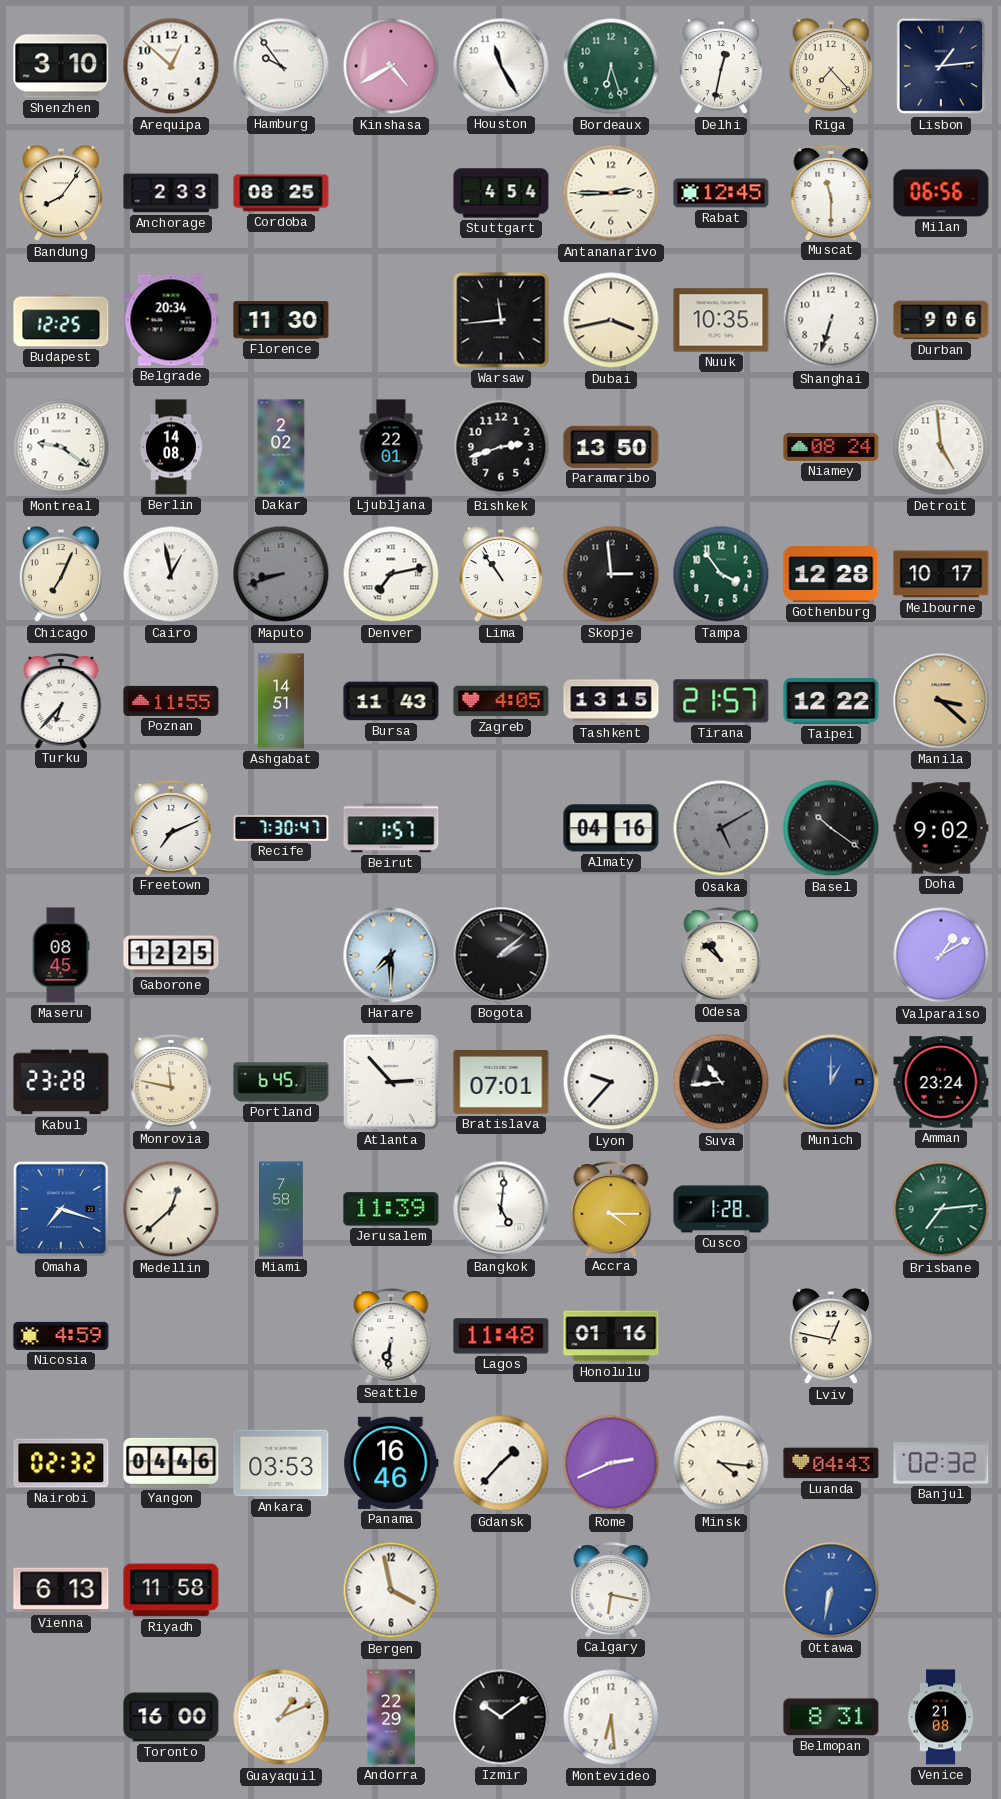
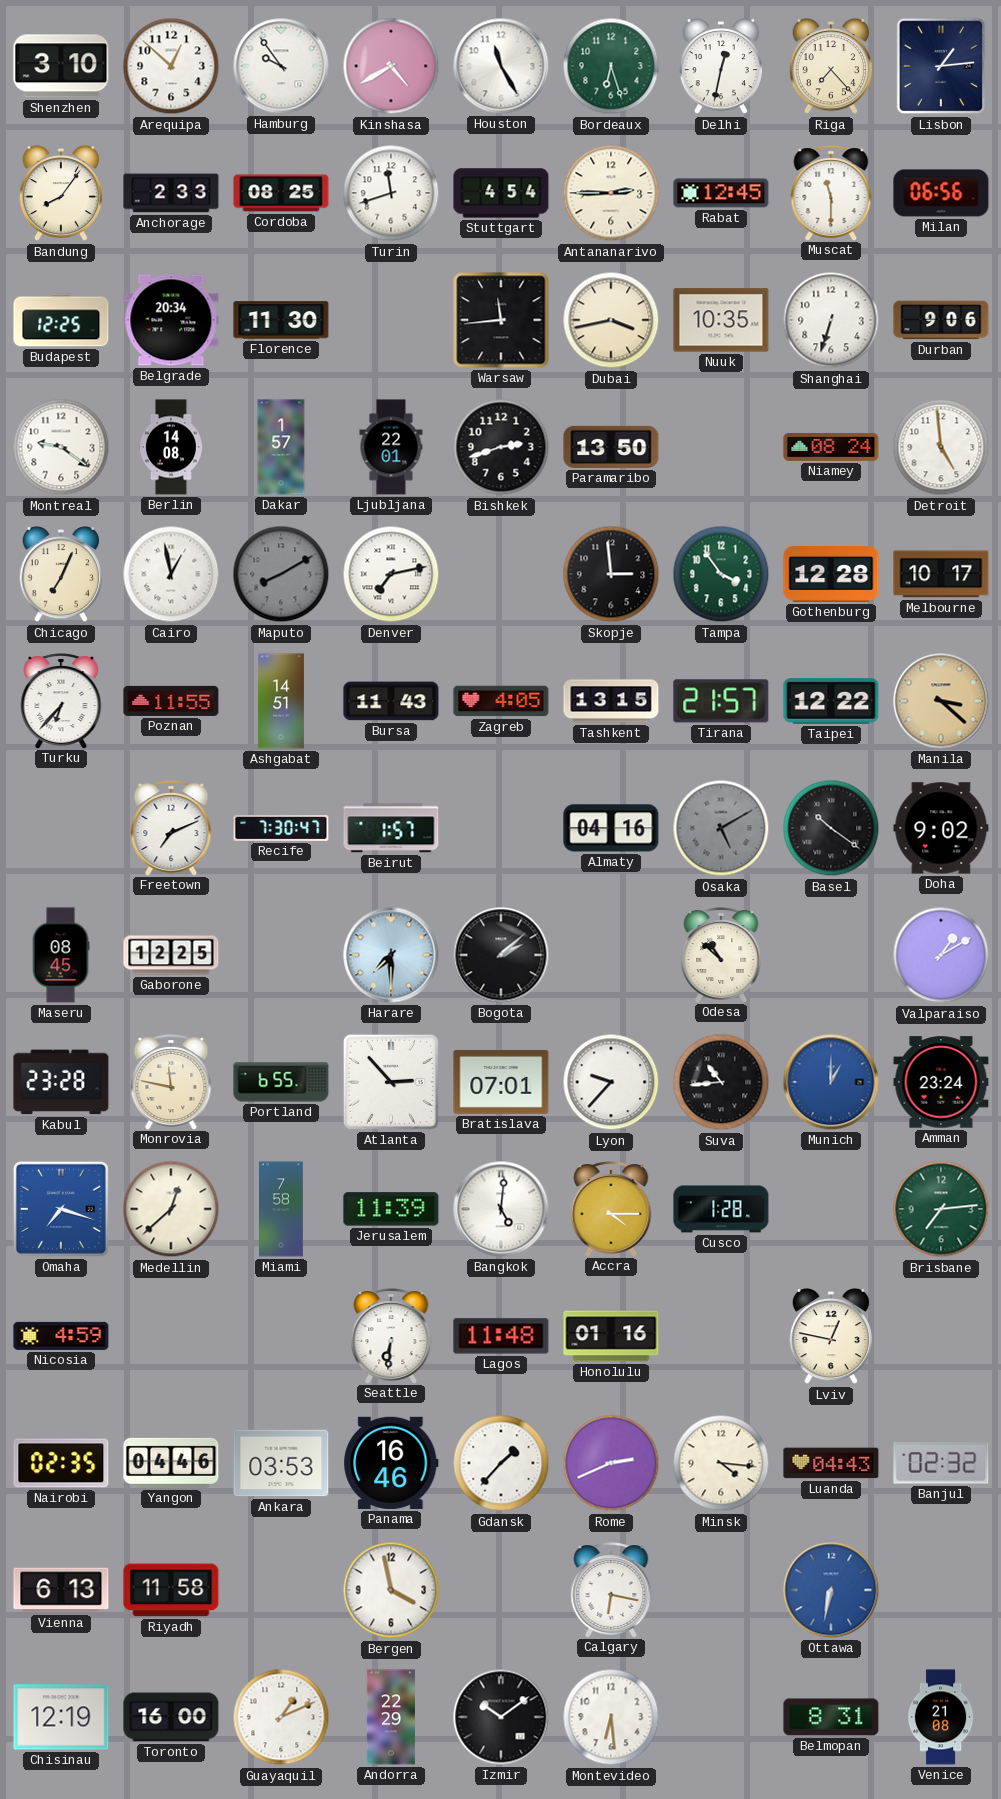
Turin: none -> 11:42
Dakar: 2:02 -> 1:57
Maputo: 8:42 -> 8:10
Lima: 10:54 -> none
Portland: 6:45 -> 6:55
Nairobi: 02:32 -> 02:35
Chisinau: none -> 12:19
